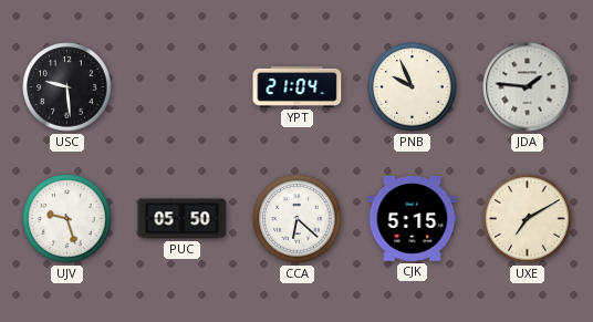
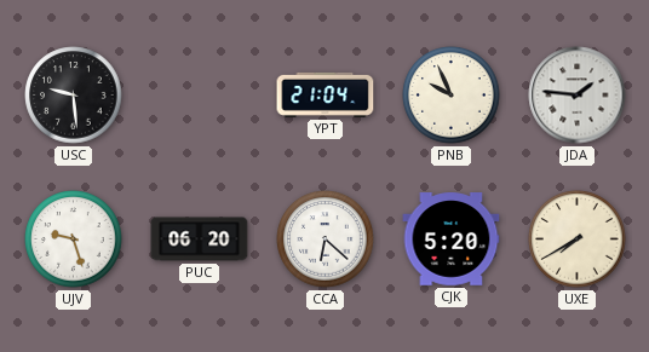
PUC: 05:50 -> 06:20
CJK: 5:15 -> 5:20
UXE: 7:10 -> 7:40
